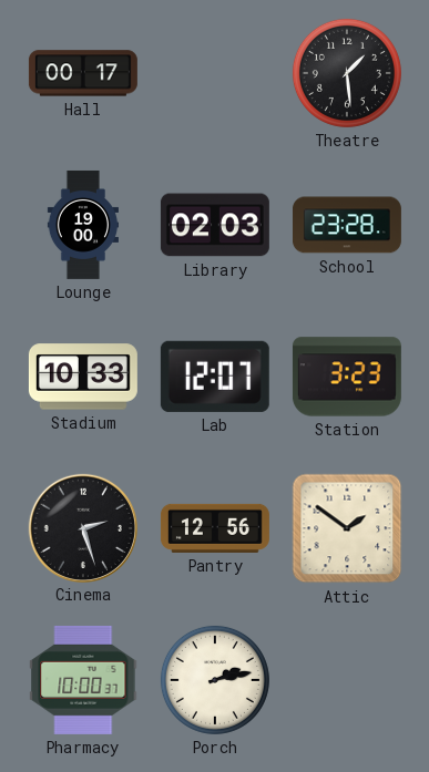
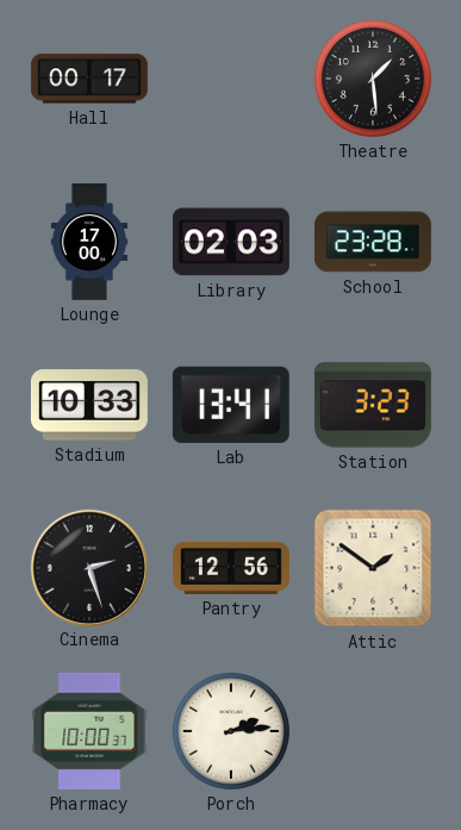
Lounge: 19:00 -> 17:00
Lab: 12:07 -> 13:41
Porch: 2:13 -> 2:14
